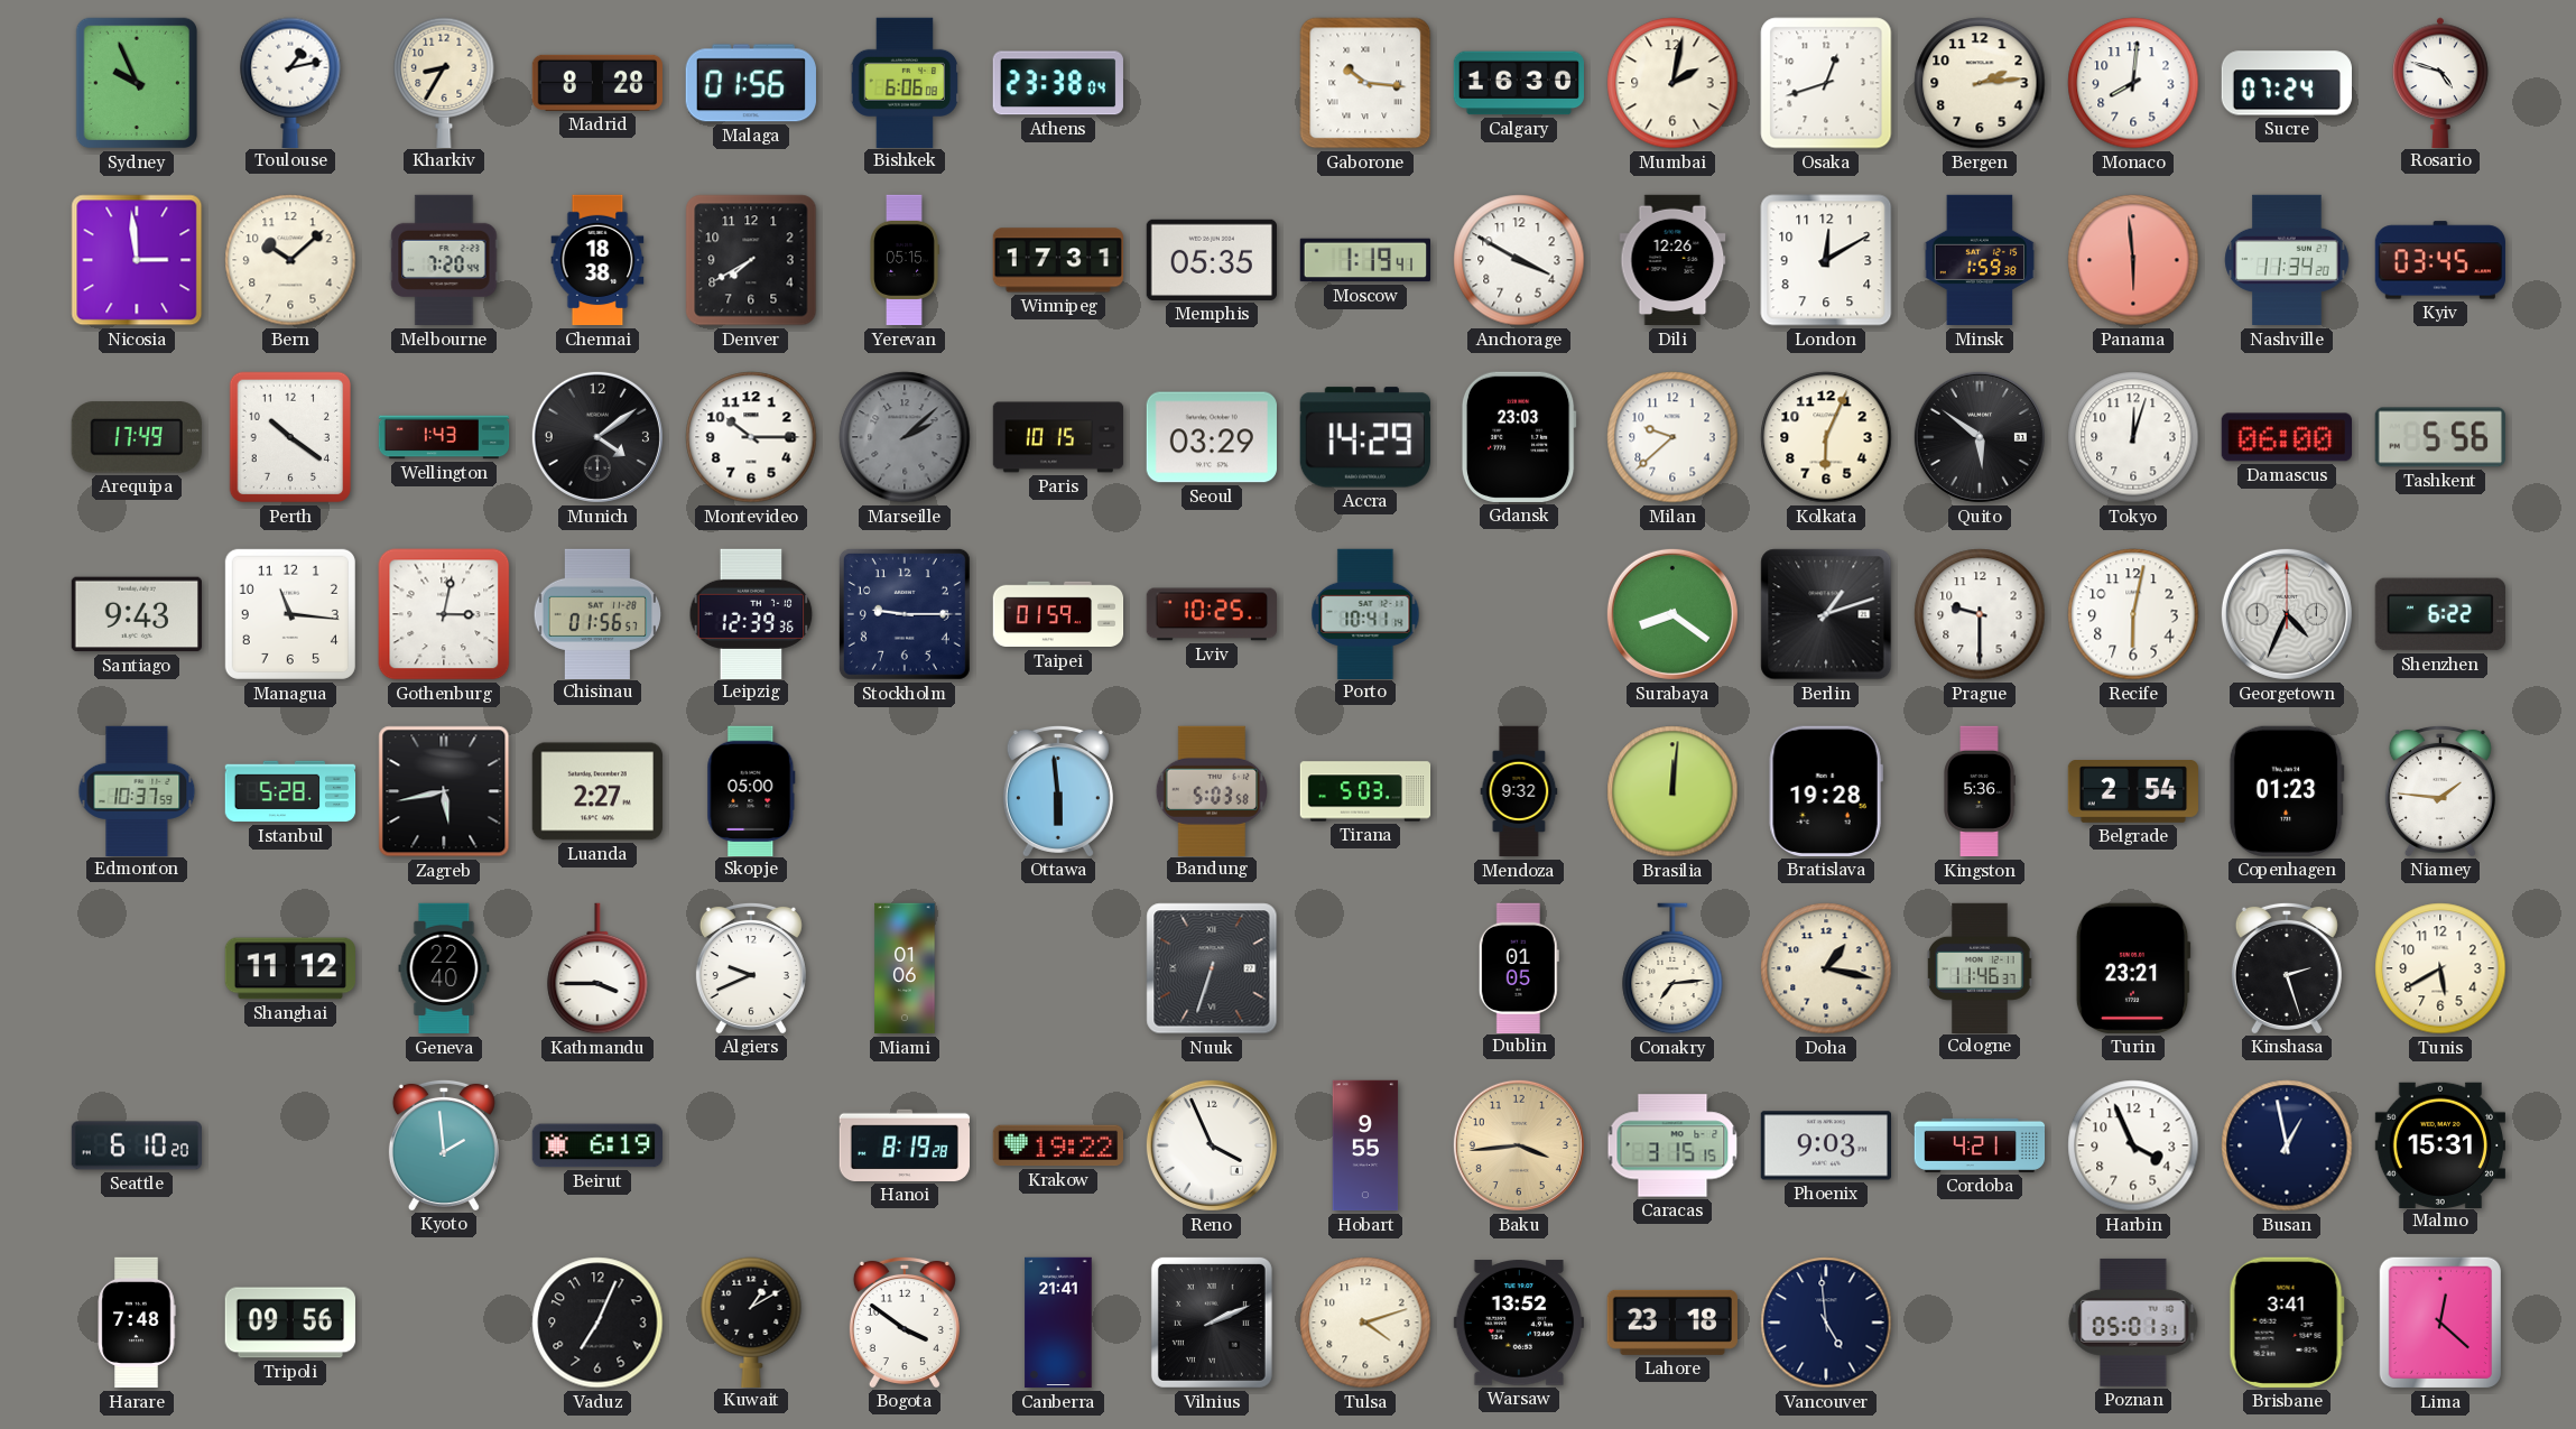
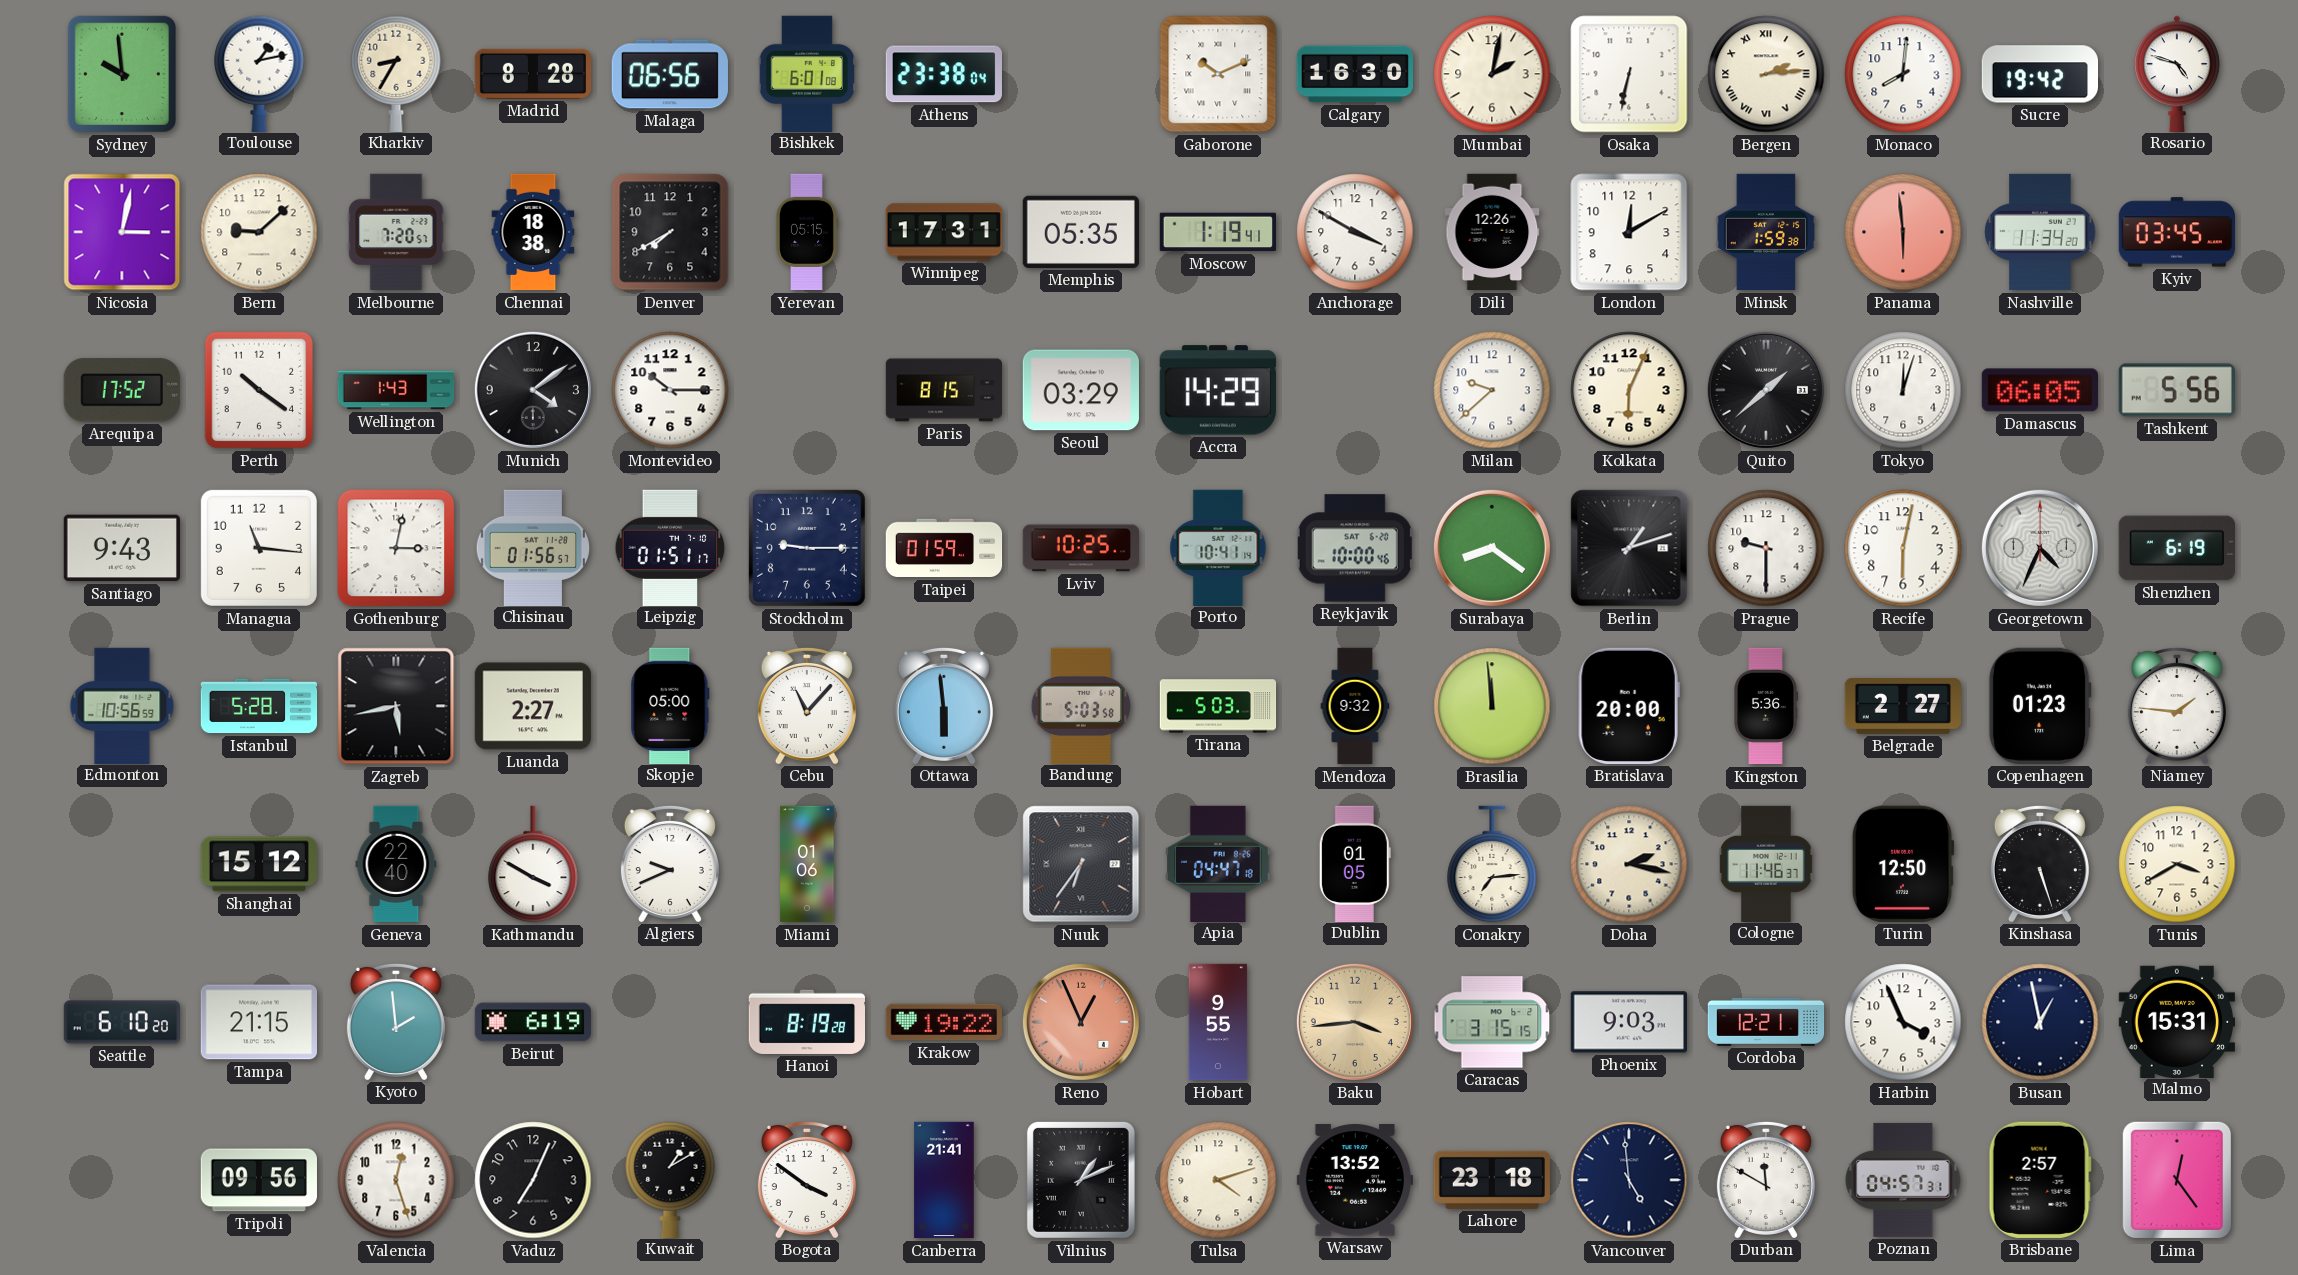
Sydney: 9:56 -> 9:59
Malaga: 01:56 -> 06:56
Bishkek: 6:06 -> 6:01
Gaborone: 10:16 -> 10:11
Osaka: 12:42 -> 6:32
Bergen numerals: Arabic -> Roman
Sucre: 07:24 -> 19:42
Nicosia: 2:59 -> 3:02
Bern: 10:08 -> 9:08
Melbourne: 7:20:44 -> 7:20:57
Arequipa: 17:49 -> 17:52
Marseille: 2:08 -> none
Paris: 10:15 -> 8:15
Gdansk: 23:03 -> none
Quito: 5:51 -> 1:38
Damascus: 06:00 -> 06:05
Leipzig: 12:39 -> 01:51
Reykjavik: none -> 10:00
Shenzhen: 6:22 -> 6:19
Edmonton: 10:37 -> 10:56
Cebu: none -> 11:07
Brasilia: 12:01 -> 11:59
Bratislava: 19:28 -> 20:00
Belgrade: 2:54 -> 2:27
Shanghai: 11:12 -> 15:12
Kathmandu: 3:45 -> 3:50
Nuuk: 6:33 -> 6:36
Apia: none -> 04:47
Doha: 1:17 -> 2:17
Turin: 23:21 -> 12:50
Kinshasa: 2:27 -> 5:27
Tunis: 5:40 -> 3:40
Tampa: none -> 21:15
Reno: 3:56 -> 12:56
Reno dial: white -> salmon
Cordoba: 4:21 -> 12:21
Harare: 7:48 -> none
Valencia: none -> 12:27
Vilnius: 2:11 -> 1:11
Durban: none -> 11:50
Poznan: 05:01 -> 04:57
Brisbane: 3:41 -> 2:57
Lima: 12:22 -> 12:24
